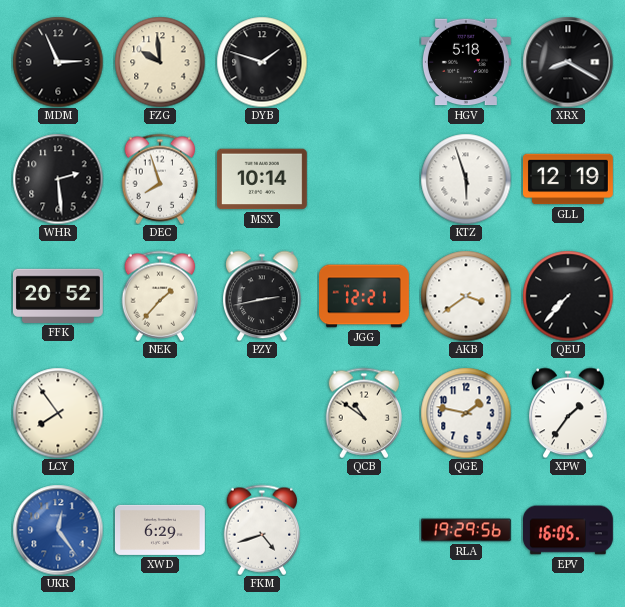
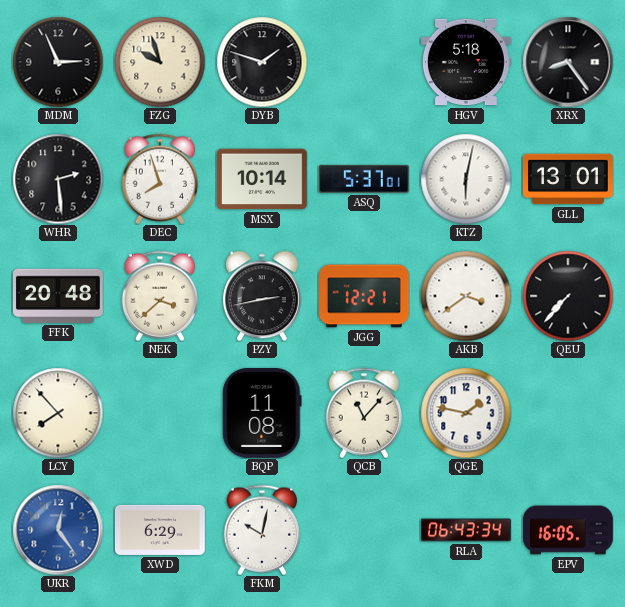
FZG: 9:59 -> 9:57
XRX: 8:20 -> 8:24
ASQ: none -> 5:37
KTZ: 5:57 -> 6:02
GLL: 12:19 -> 13:01
FFK: 20:52 -> 20:48
NEK: 1:37 -> 3:38
LCY: 7:54 -> 7:53
BQP: none -> 11:08
QCB: 10:51 -> 11:07
XPW: 1:36 -> none
FKM: 4:42 -> 10:02
RLA: 19:29 -> 06:43
